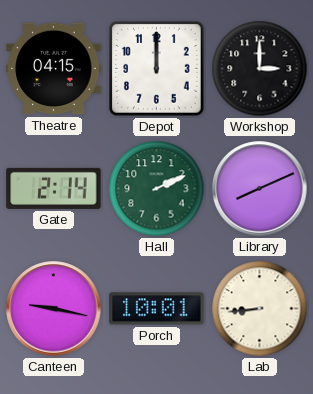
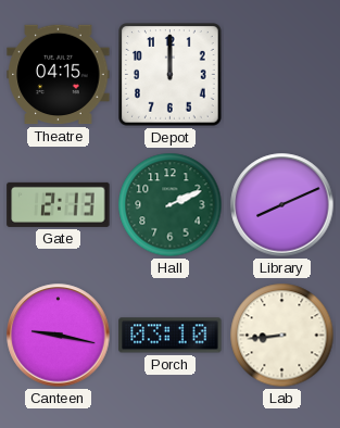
Workshop: 3:00 -> none
Gate: 2:14 -> 2:13
Porch: 10:01 -> 03:10
